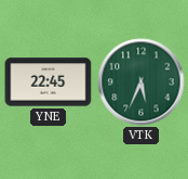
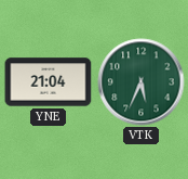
YNE: 22:45 -> 21:04
